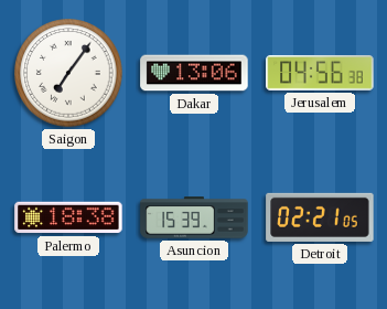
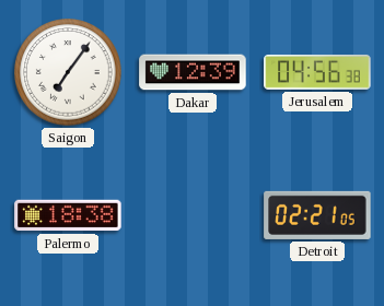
Dakar: 13:06 -> 12:39
Asuncion: 15:39 -> none
